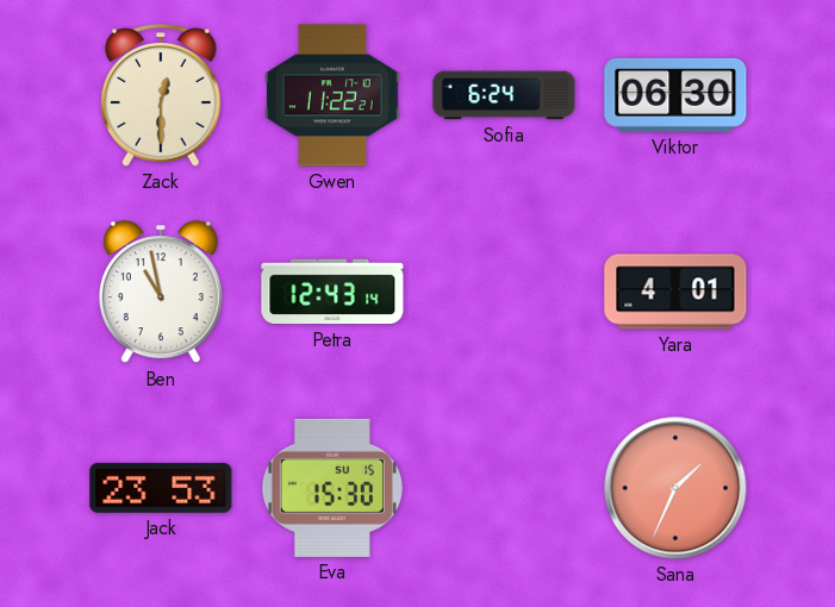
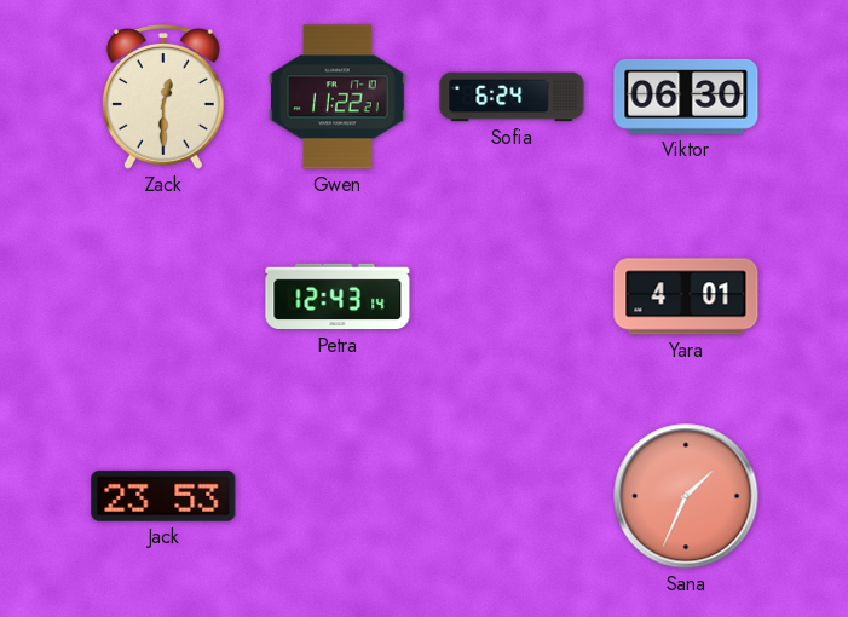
Ben: 10:58 -> none
Eva: 15:30 -> none
